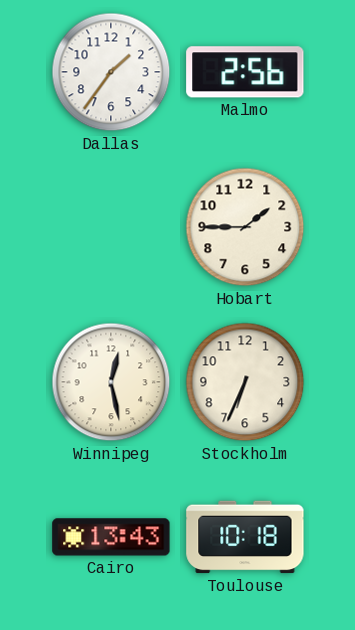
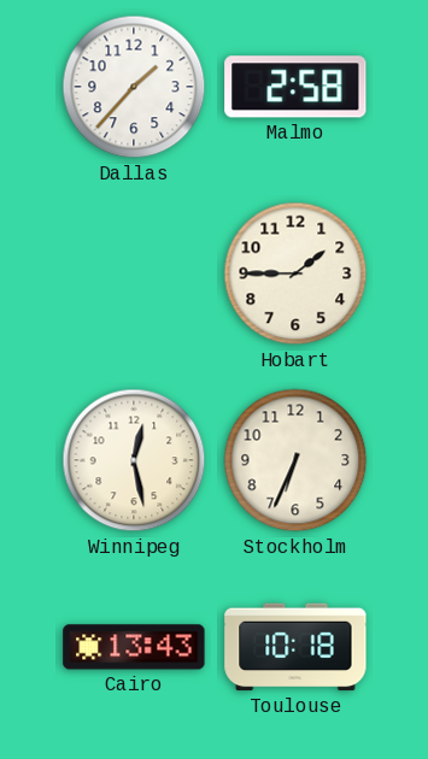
Dallas: 1:36 -> 1:37
Malmo: 2:56 -> 2:58
